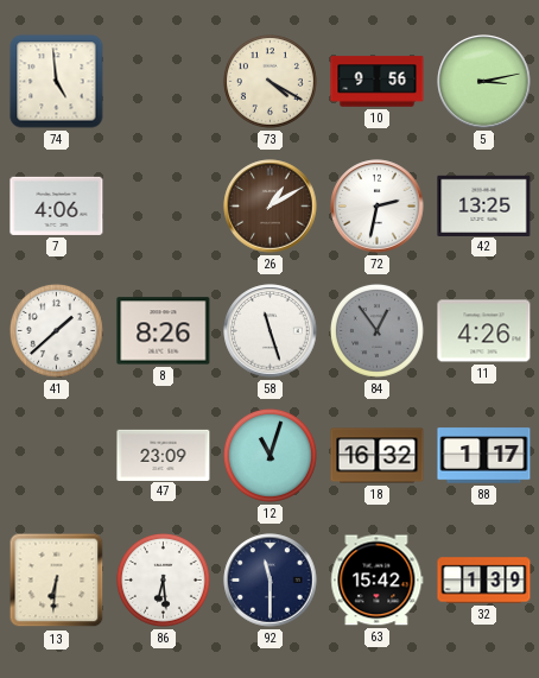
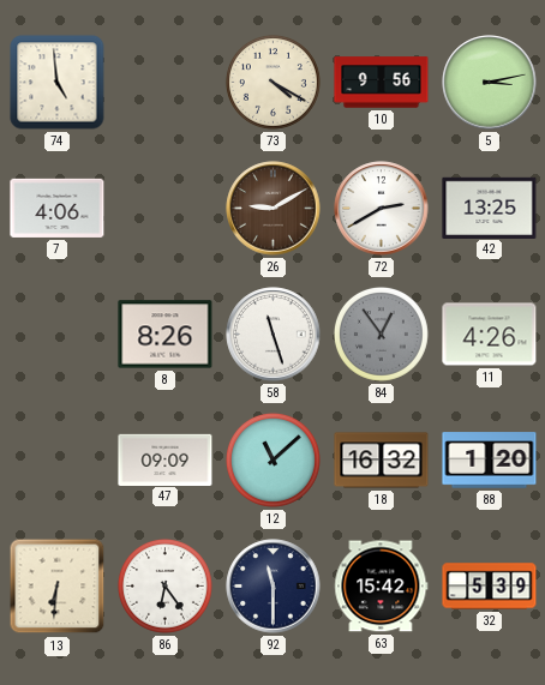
26: 1:10 -> 9:10
72: 2:32 -> 2:40
41: 1:38 -> none
47: 23:09 -> 09:09
12: 11:03 -> 11:08
88: 1:17 -> 1:20
86: 6:29 -> 6:24
32: 1:39 -> 5:39
